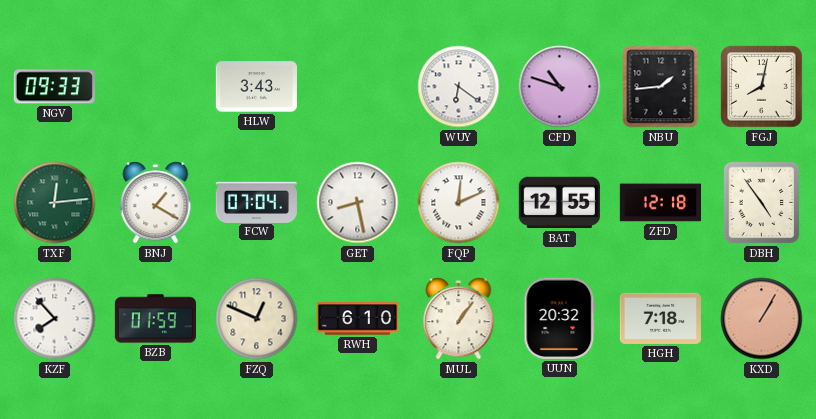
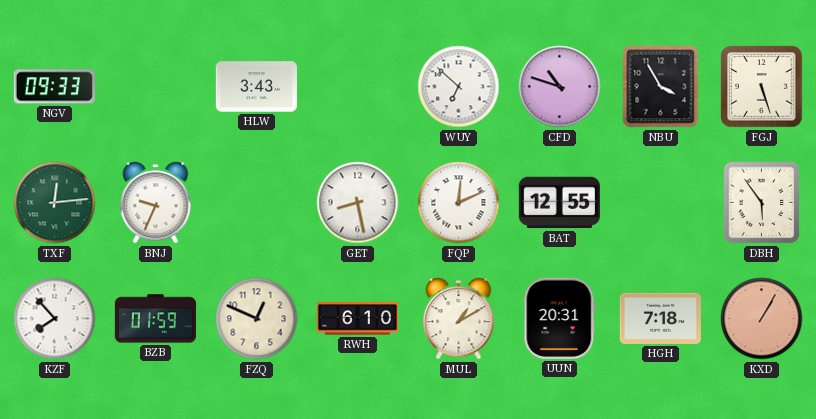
WUY: 6:21 -> 6:52
NBU: 1:44 -> 3:55
FGJ: 8:02 -> 5:27
BNJ: 1:20 -> 9:34
FCW: 07:04 -> none
ZFD: 12:18 -> none
DBH: 4:54 -> 5:54
MUL: 1:06 -> 1:10
UUN: 20:32 -> 20:31
